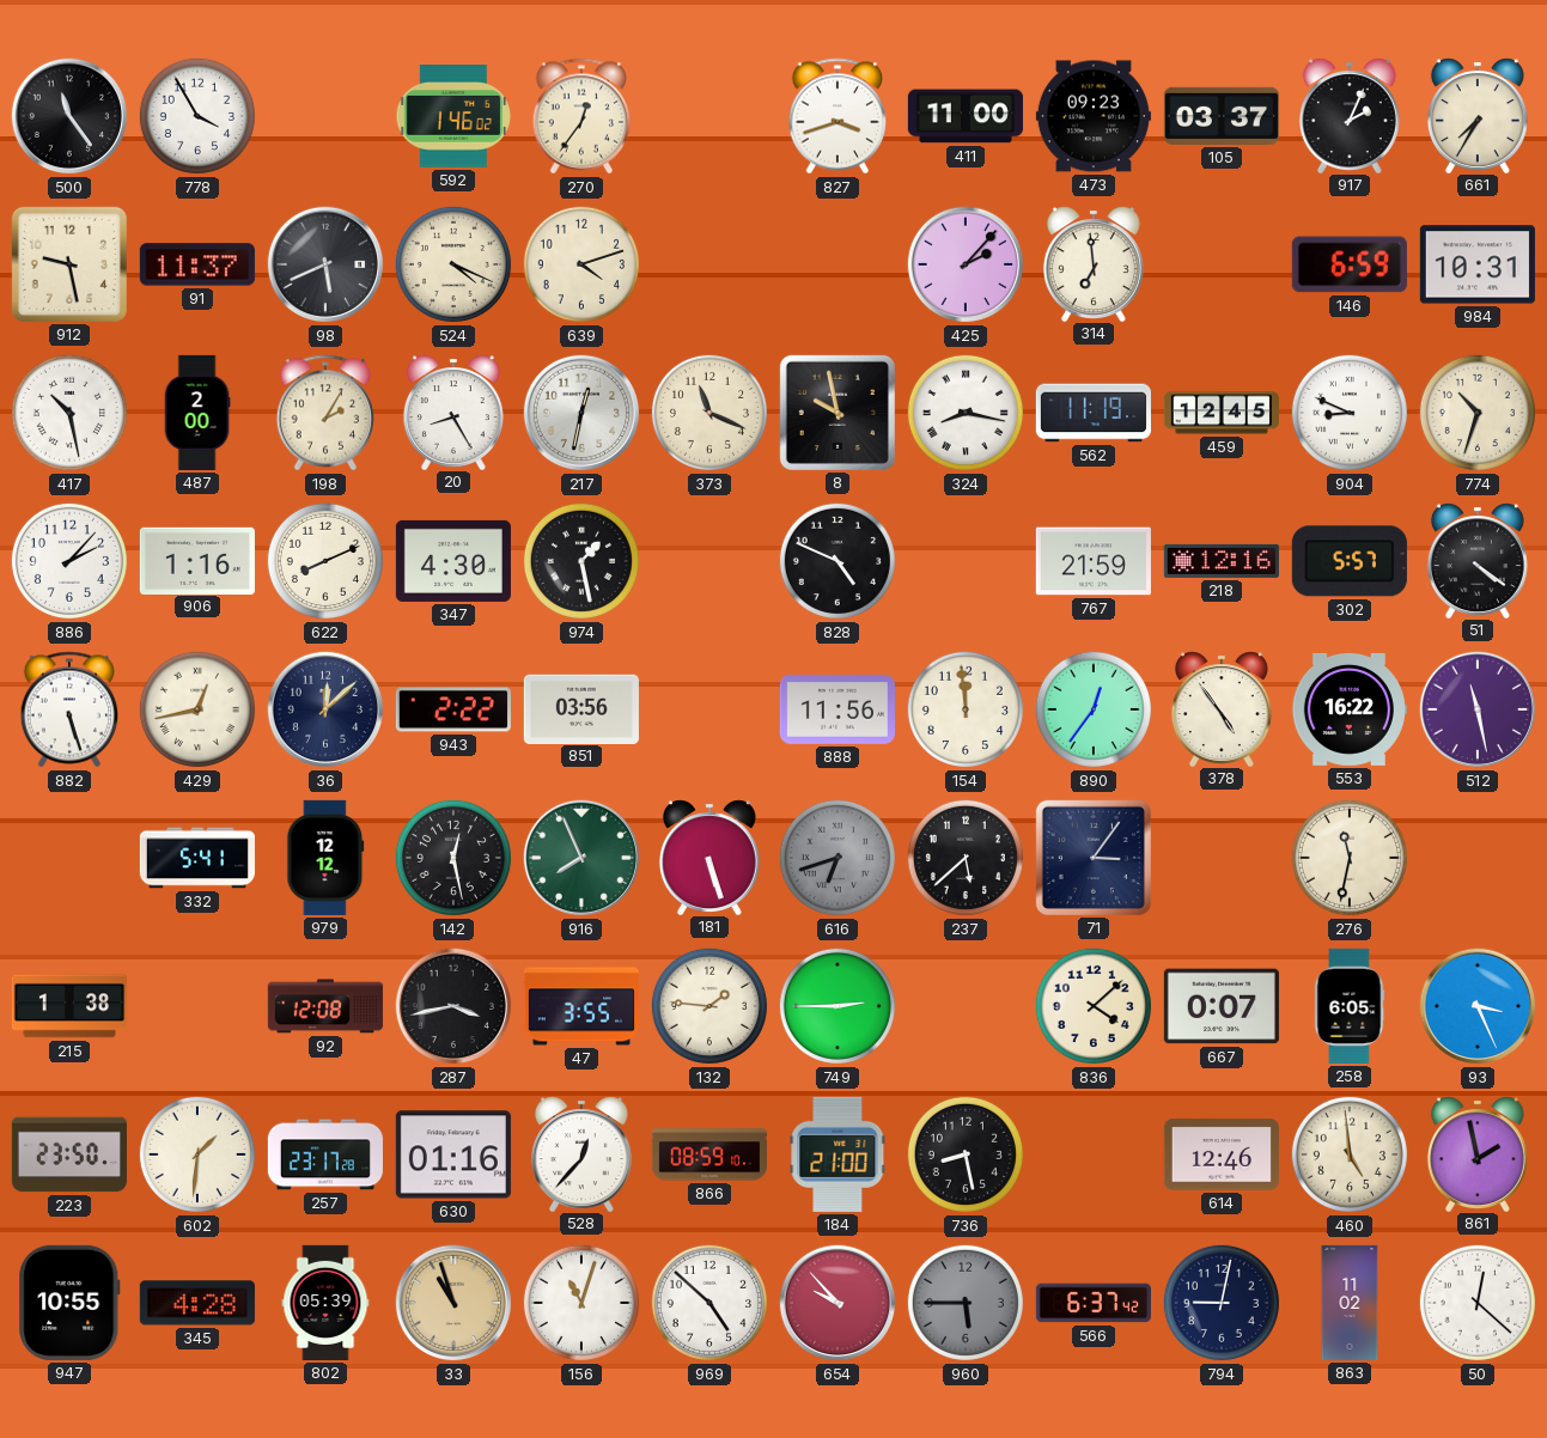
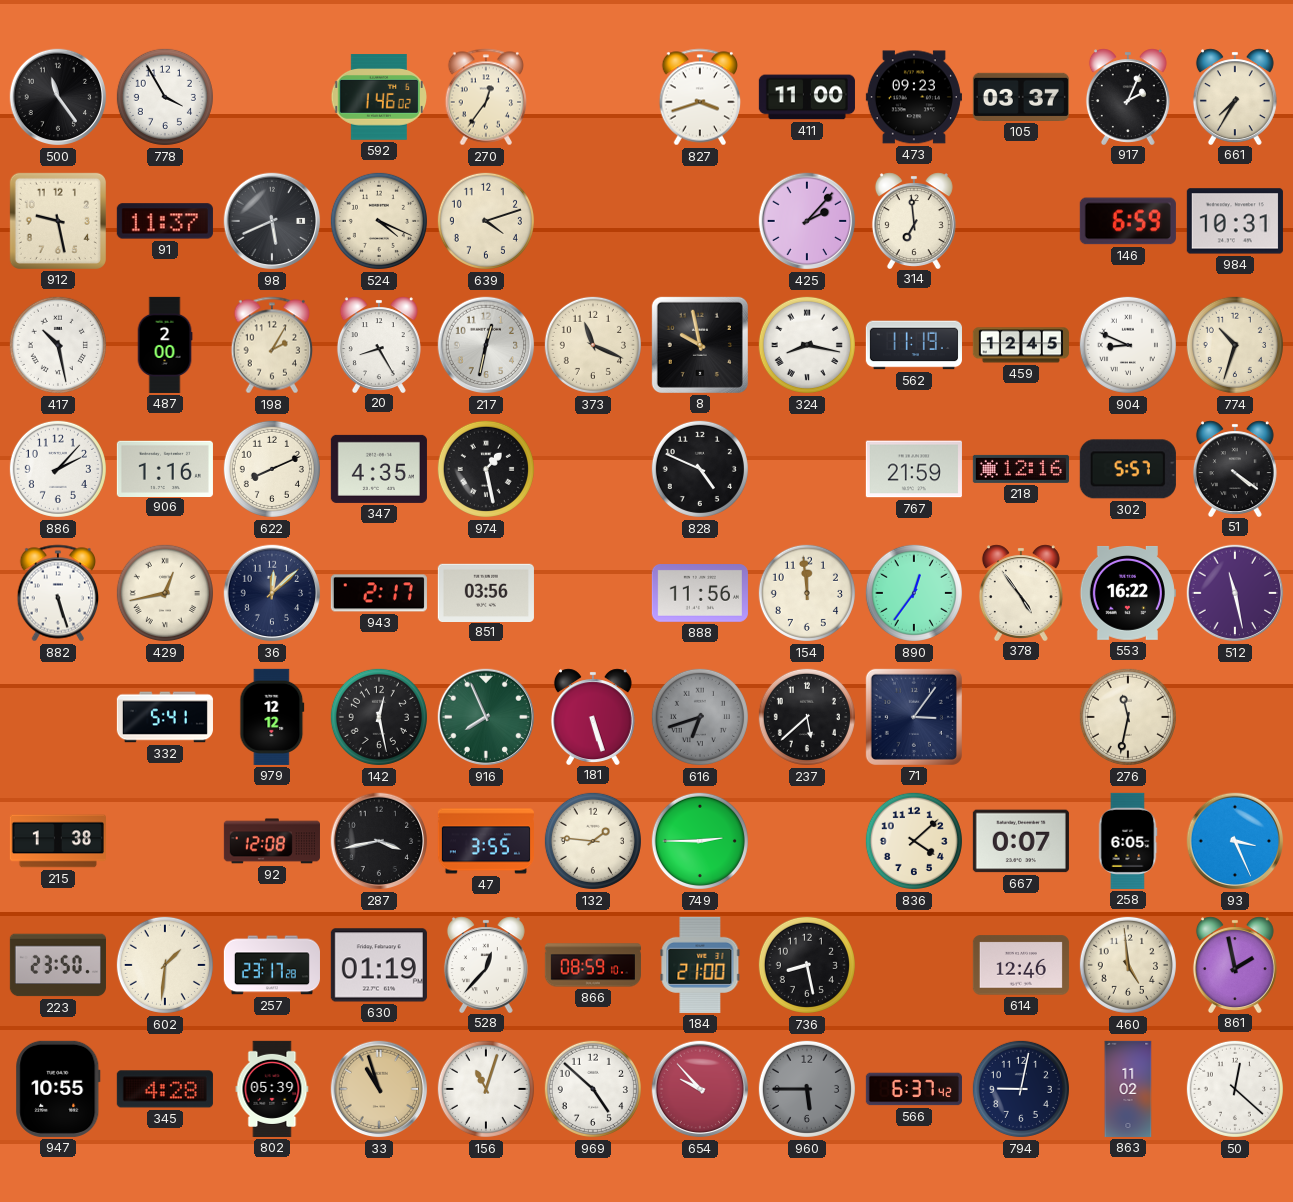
347: 4:30 -> 4:35
943: 2:22 -> 2:17
630: 01:16 -> 01:19
